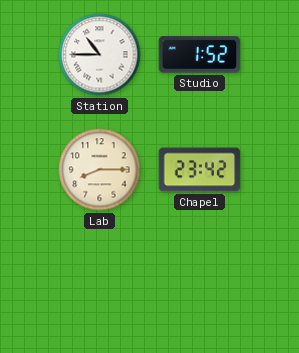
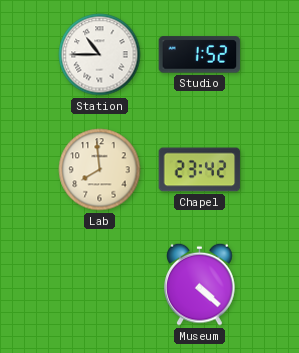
Lab: 8:15 -> 7:59
Museum: none -> 4:22
